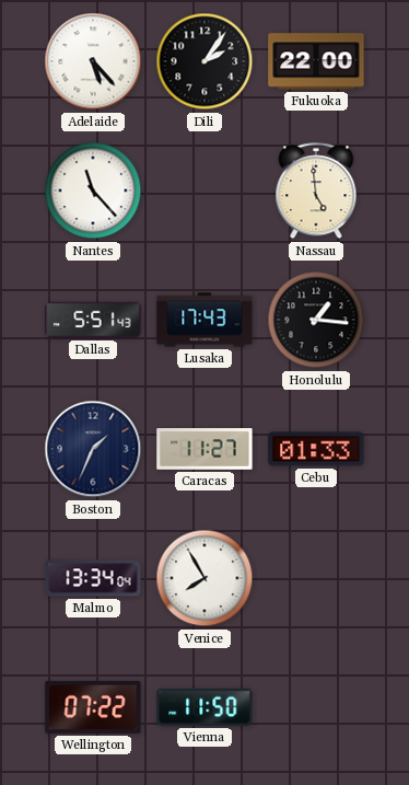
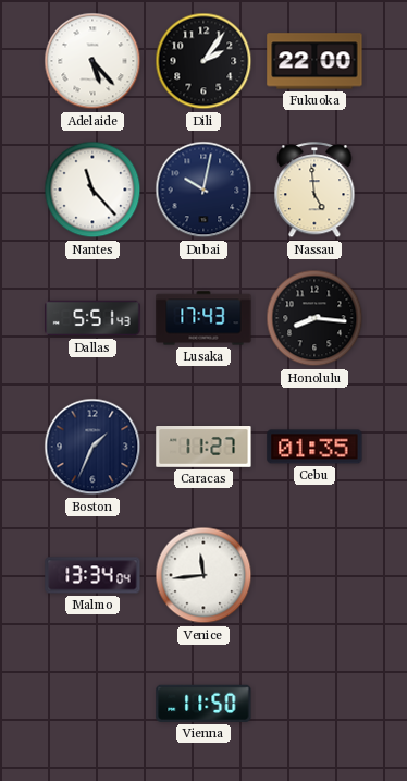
Dubai: none -> 10:02
Honolulu: 1:16 -> 8:16
Cebu: 01:33 -> 01:35
Venice: 7:55 -> 11:44
Wellington: 07:22 -> none
